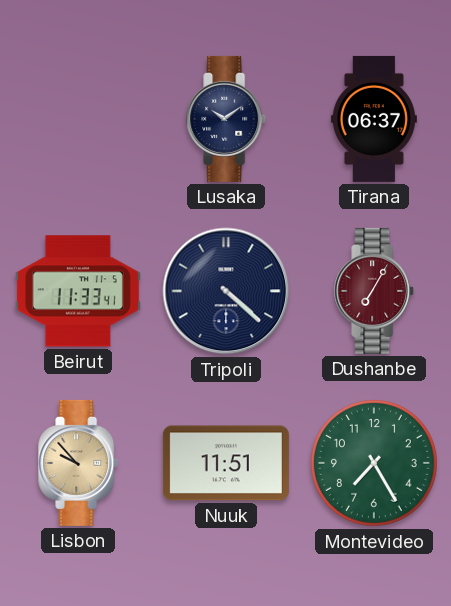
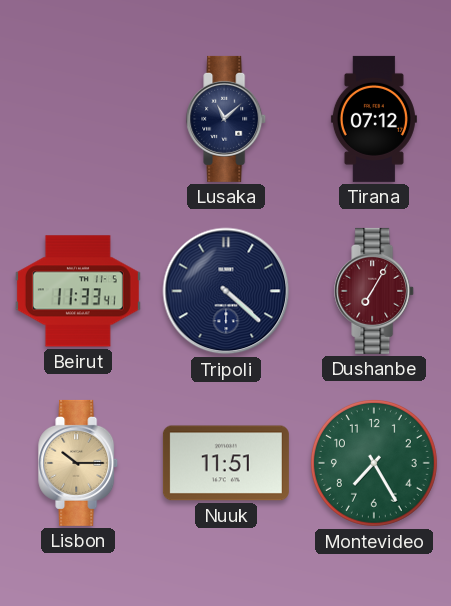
Lusaka: 10:09 -> 11:08
Tirana: 06:37 -> 07:12
Lisbon: 9:53 -> 10:15
